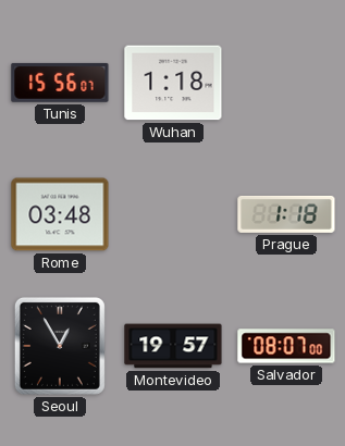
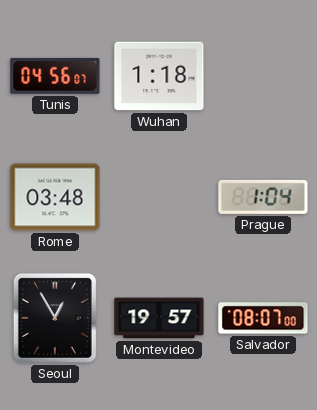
Tunis: 15:56 -> 04:56
Prague: 1:18 -> 1:04
